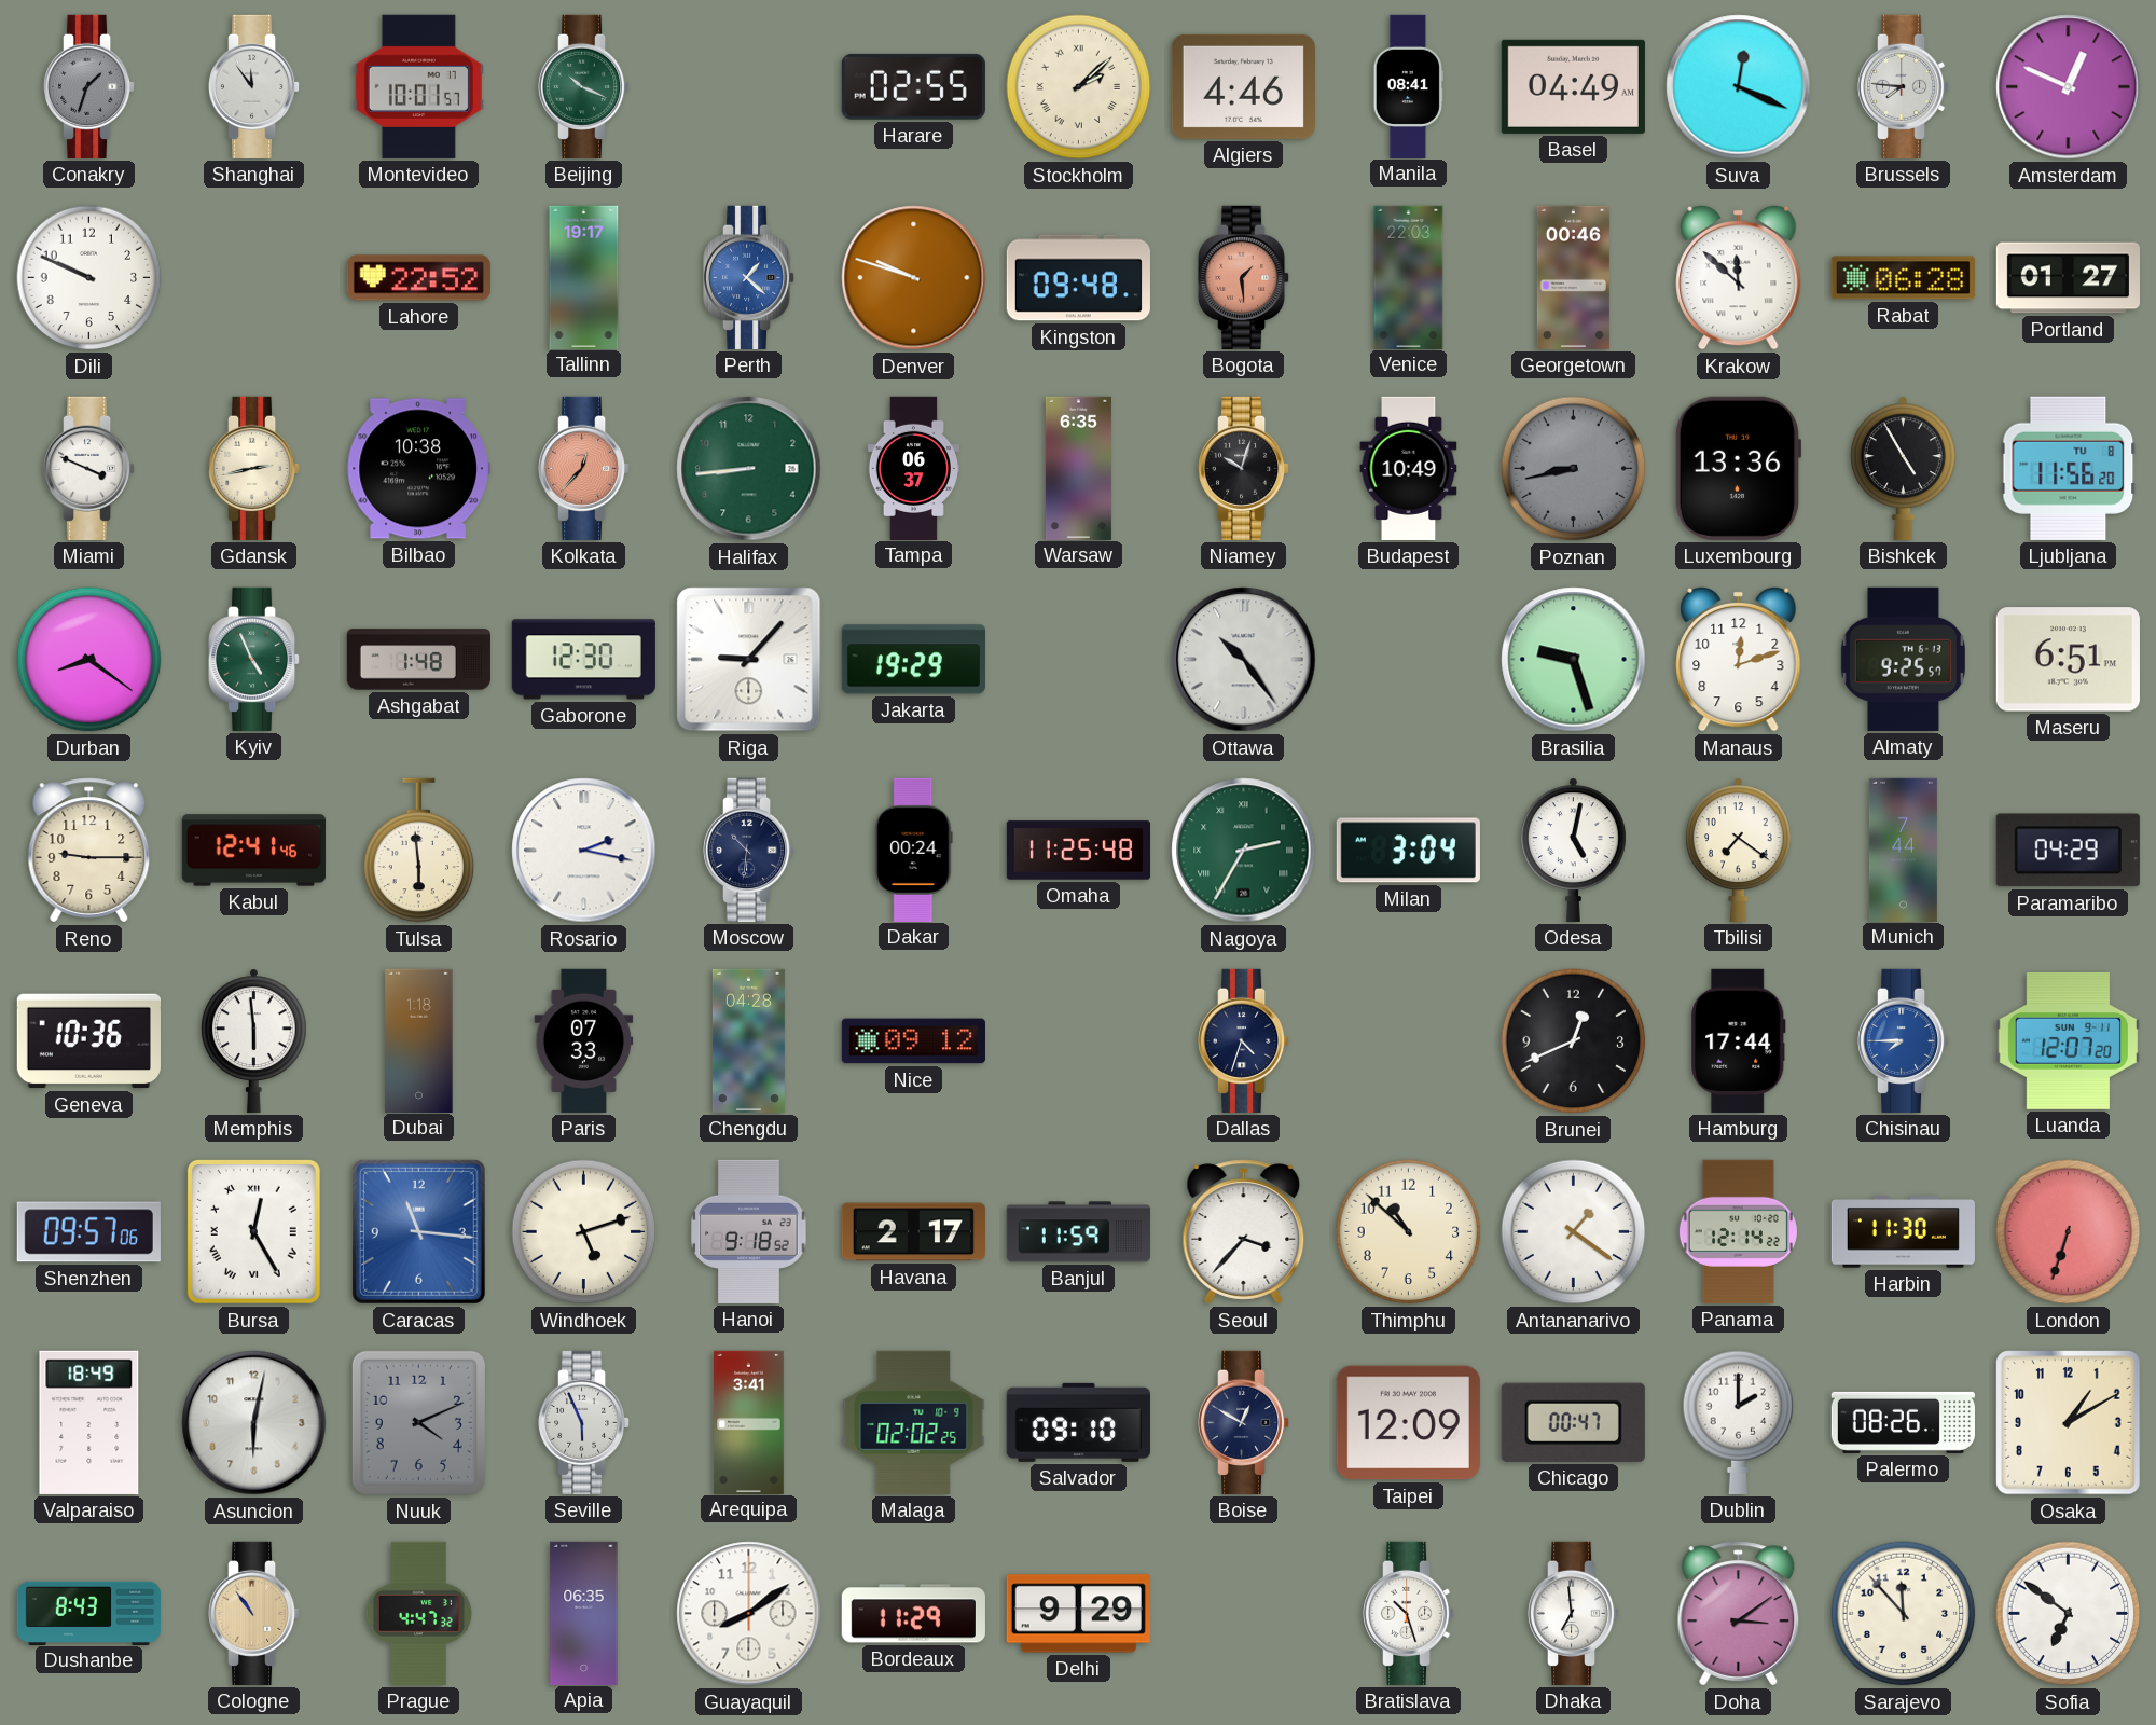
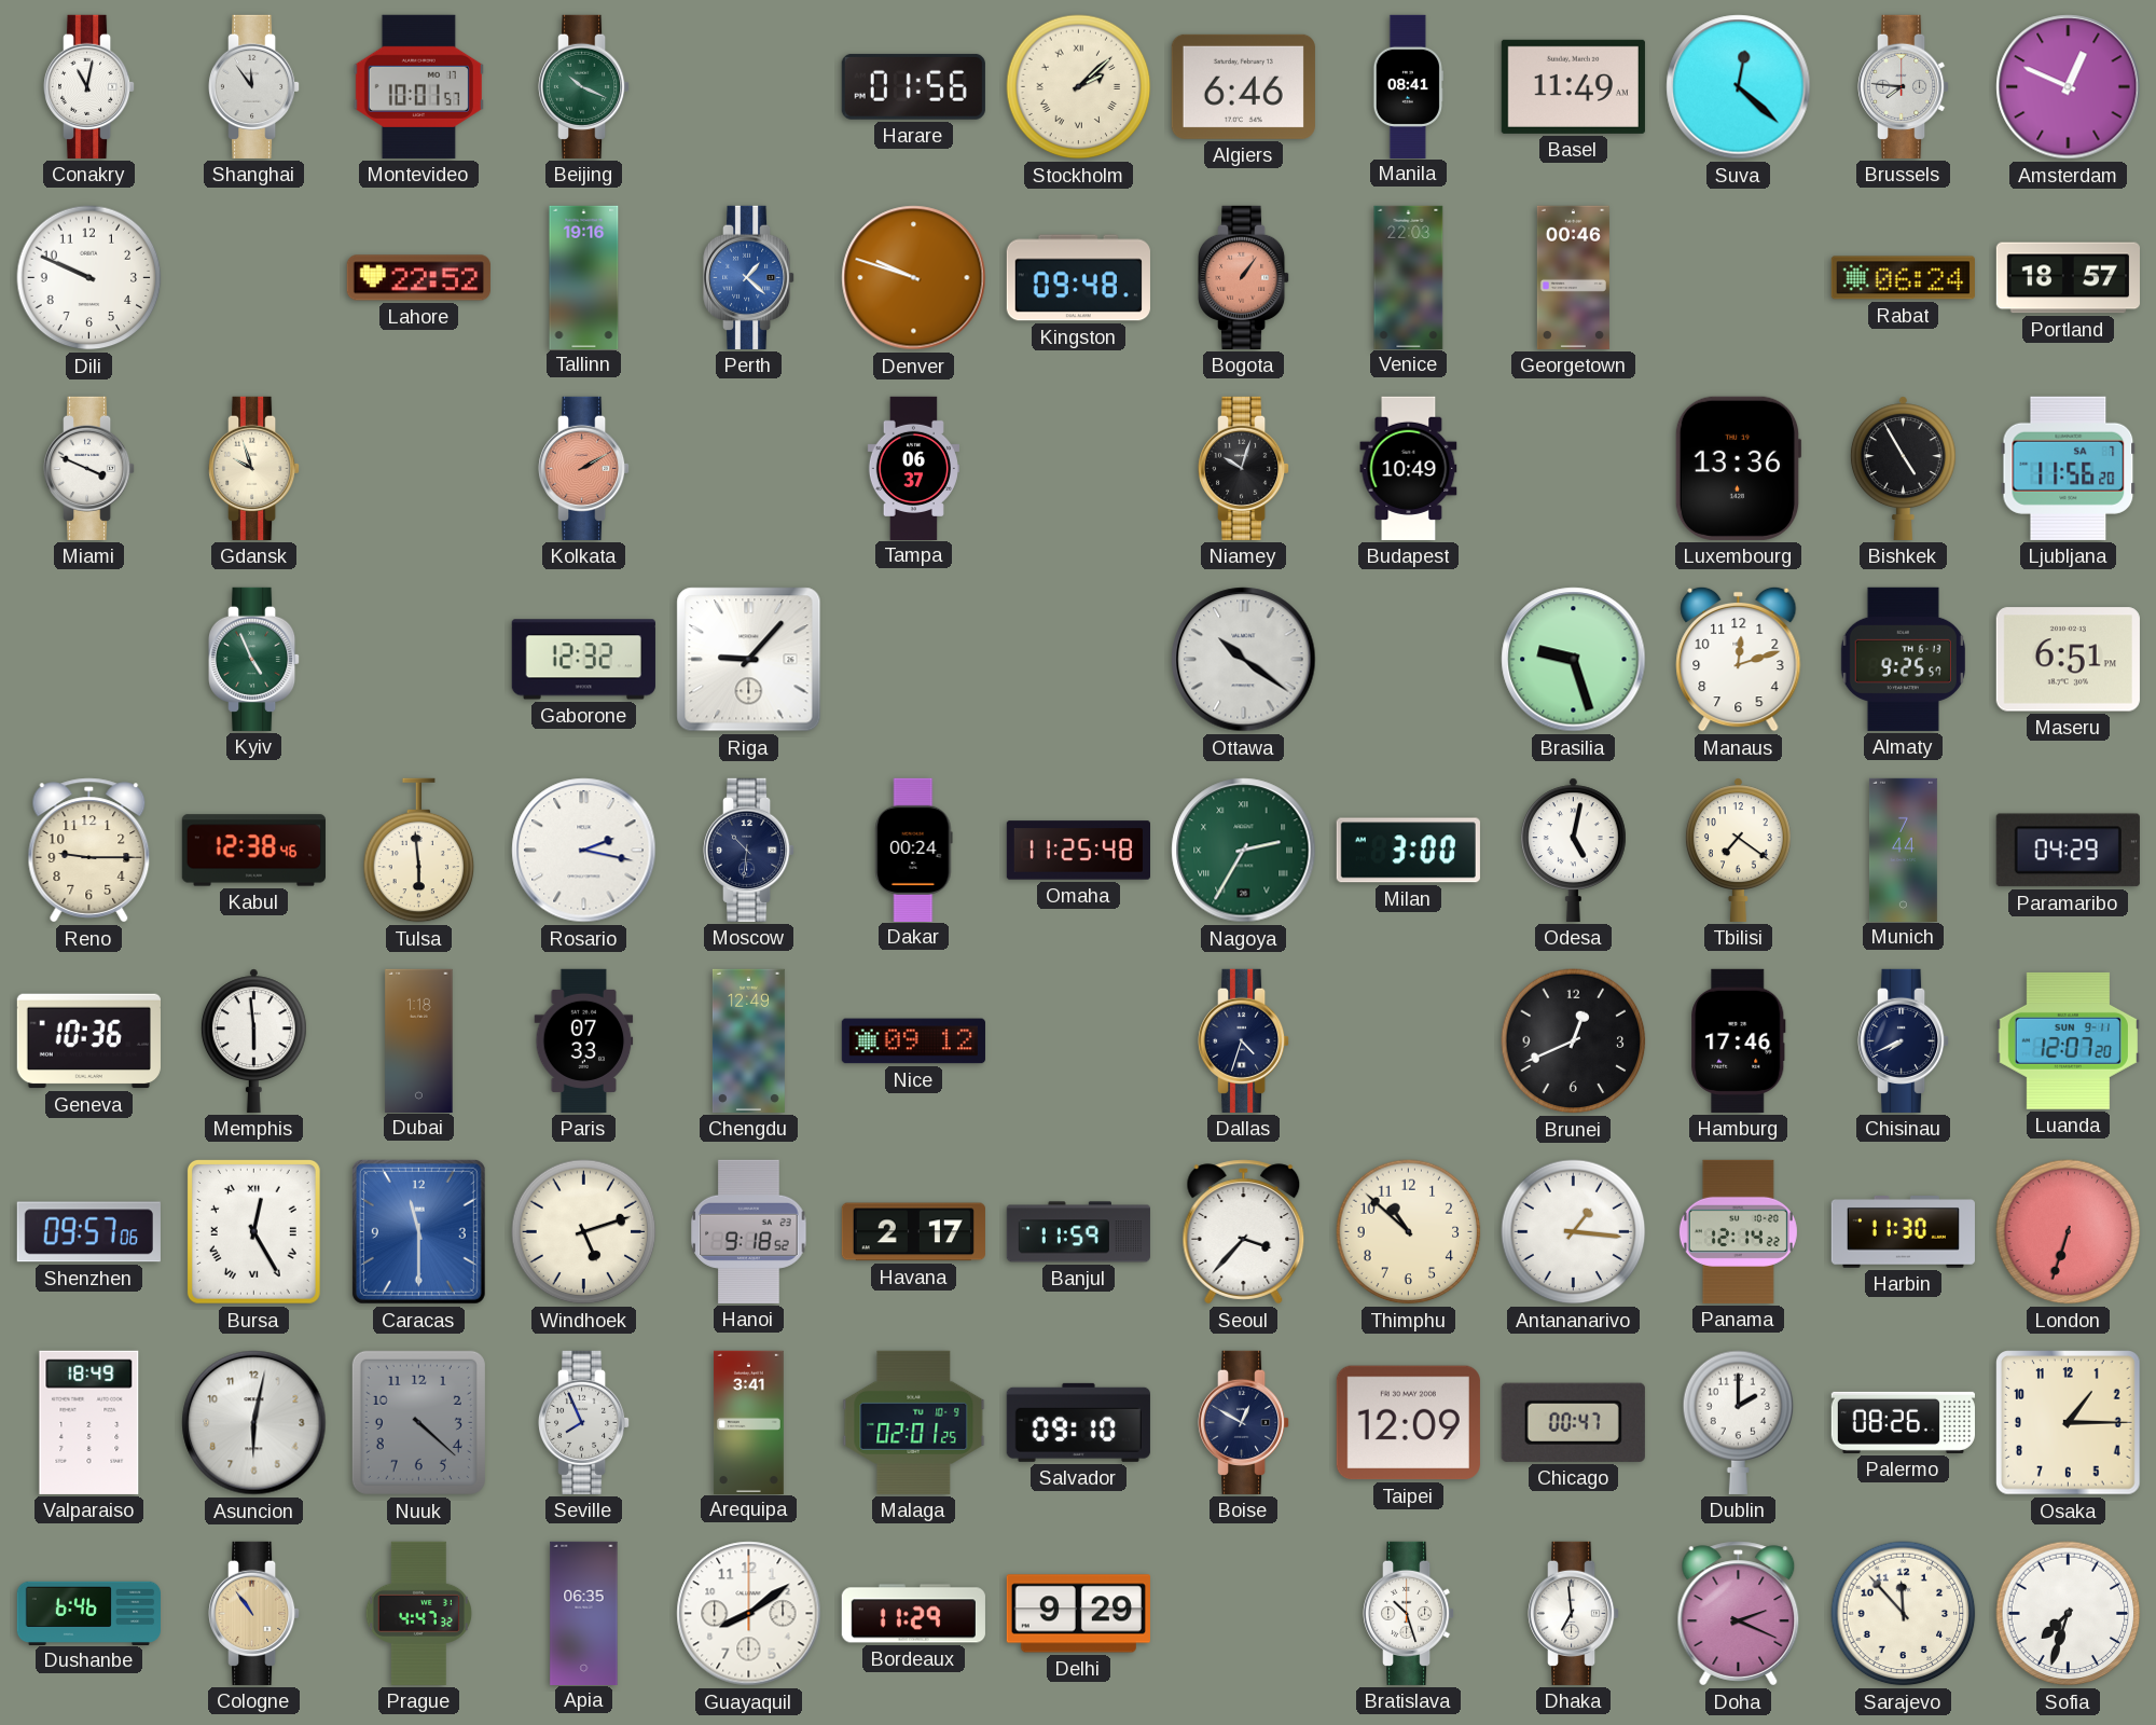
Conakry: 1:33 -> 11:02
Conakry dial: grey -> white
Harare: 02:55 -> 01:56
Algiers: 4:46 -> 6:46
Basel: 04:49 -> 11:49
Suva: 12:19 -> 12:22
Tallinn: 19:17 -> 19:16
Bogota: 1:29 -> 1:06
Krakow: 11:52 -> none
Rabat: 06:28 -> 06:24
Portland: 01:27 -> 18:57
Gdansk: 2:43 -> 9:57
Bilbao: 10:38 -> none
Kolkata: 12:37 -> 2:10
Halifax: 8:44 -> none
Warsaw: 6:35 -> none
Poznan: 8:43 -> none
Ljubljana date: TU 8 -> SA 7
Durban: 8:21 -> none
Ashgabat: 1:48 -> none
Gaborone: 12:30 -> 12:32
Jakarta: 19:29 -> none
Ottawa: 10:24 -> 10:21
Kabul: 12:41 -> 12:38
Milan: 3:04 -> 3:00
Chengdu: 04:28 -> 12:49
Hamburg: 17:44 -> 17:46
Chisinau: 7:45 -> 7:41
Chisinau dial: blue -> navy
Caracas: 11:16 -> 11:30
Antananarivo: 1:21 -> 1:16
Nuuk: 4:11 -> 4:22
Seville: 5:56 -> 7:56
Malaga: 02:02 -> 02:01
Osaka: 1:10 -> 1:15
Dushanbe: 8:43 -> 6:46
Doha: 3:09 -> 2:19
Sofia: 6:51 -> 7:33
